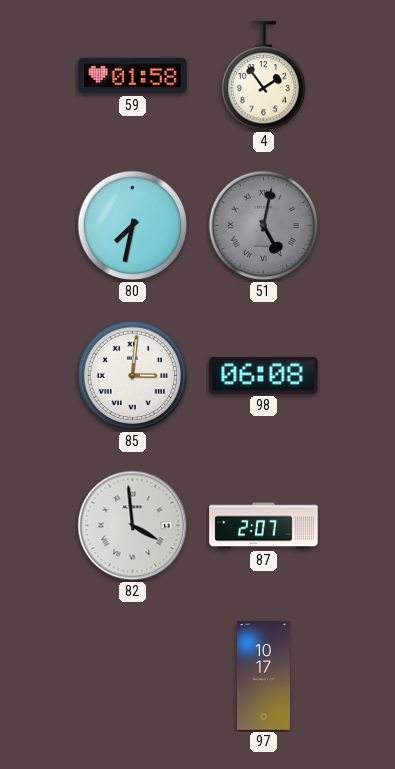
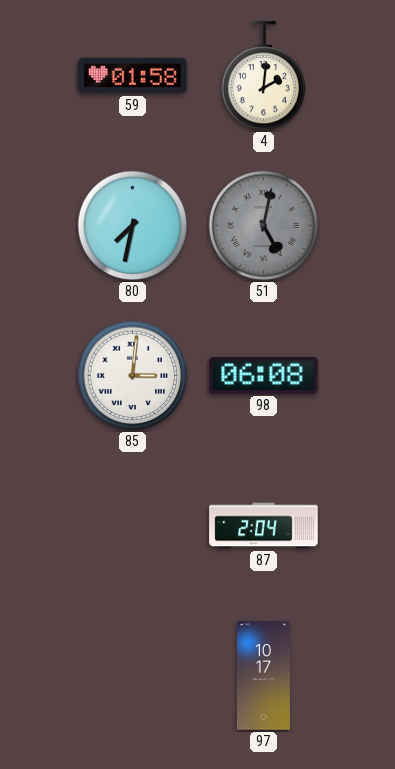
4: 1:54 -> 2:01
82: 3:59 -> none
87: 2:07 -> 2:04
